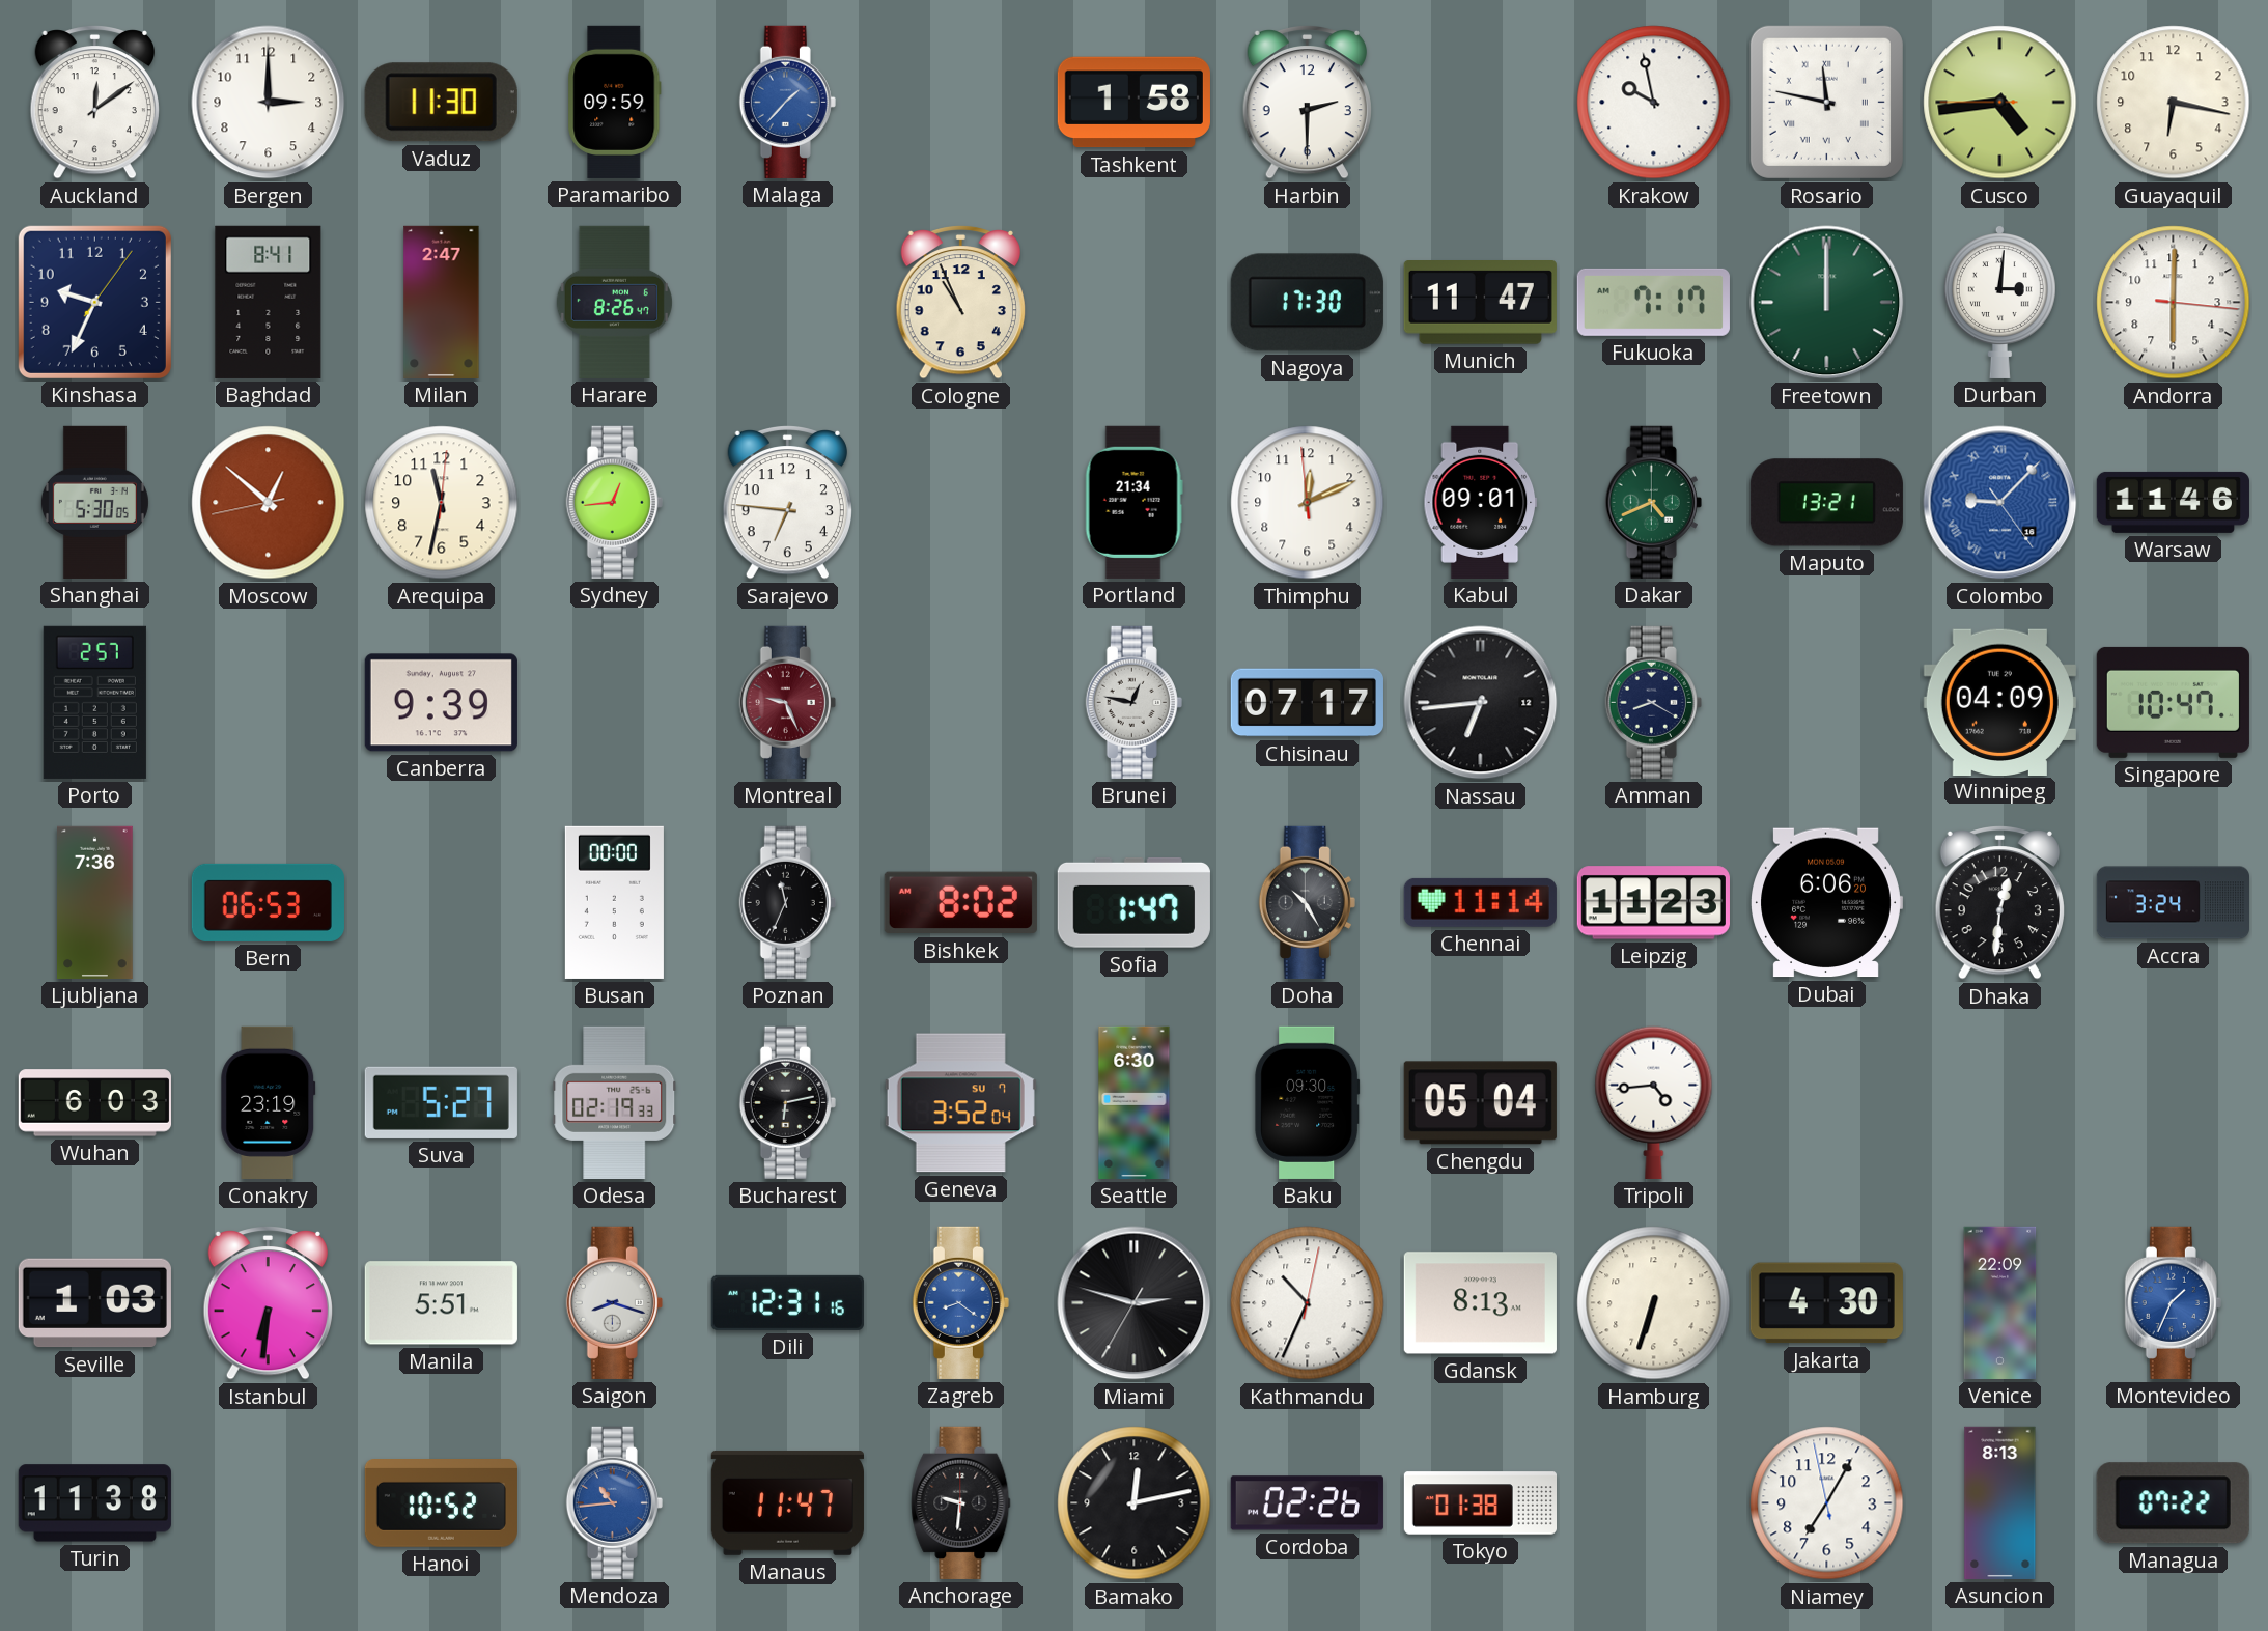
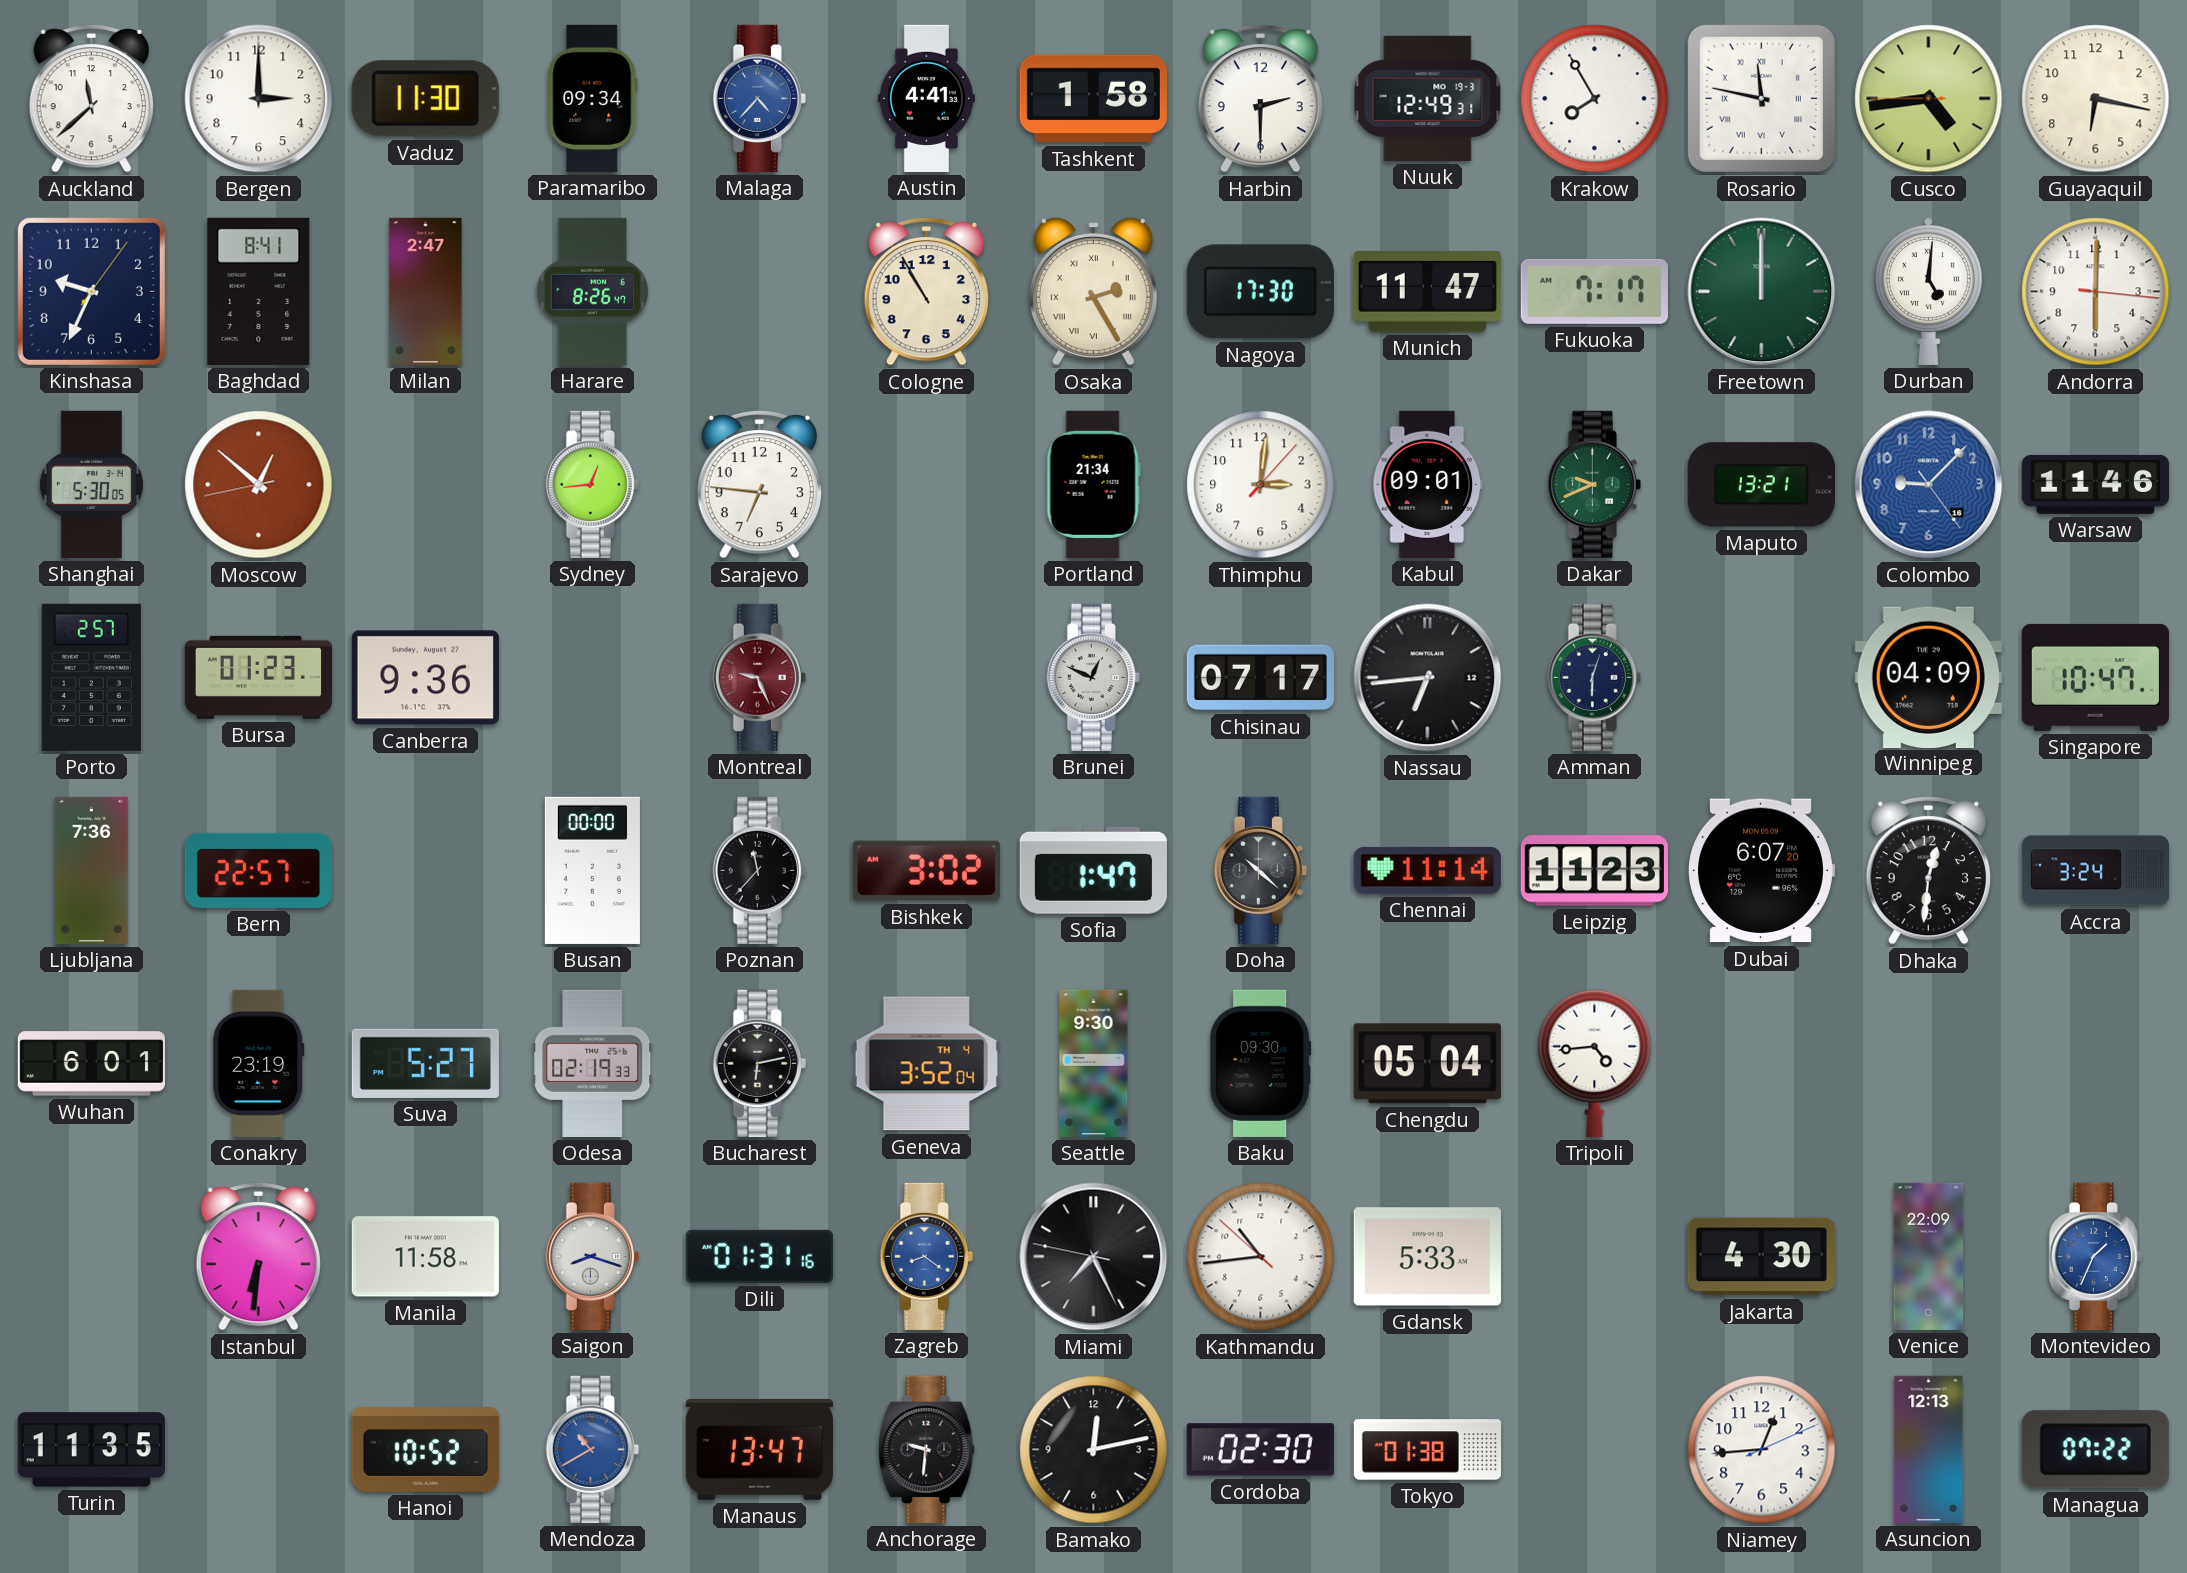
Auckland: 12:09 -> 11:38
Paramaribo: 09:59 -> 09:34
Malaga: 1:37 -> 4:37
Austin: none -> 4:41
Nuuk: none -> 12:49
Krakow: 9:58 -> 7:55
Cologne: 10:56 -> 10:55
Osaka: none -> 2:25
Durban: 3:01 -> 5:01
Arequipa: 11:32 -> none
Thimphu: 12:10 -> 3:01
Dakar: 4:41 -> 9:41
Colombo numerals: Roman -> Arabic
Bursa: none -> 01:23
Canberra: 9:39 -> 9:36
Brunei: 12:47 -> 12:49
Amman: 8:20 -> 6:03
Bern: 06:53 -> 22:57
Poznan: 11:34 -> 11:37
Bishkek: 8:02 -> 3:02
Doha: 10:25 -> 10:22
Dubai: 6:06 -> 6:07
Wuhan: 6:03 -> 6:01
Geneva date: SU 7 -> TH 4
Seattle: 6:30 -> 9:30
Seville: 1:03 -> none
Manila: 5:51 -> 11:58
Dili: 12:31 -> 01:31
Miami: 2:47 -> 7:25
Kathmandu: 10:34 -> 10:43
Gdansk: 8:13 -> 5:33
Hamburg: 6:33 -> none
Turin: 11:38 -> 11:35
Mendoza: 10:44 -> 10:40
Manaus: 11:47 -> 13:47
Cordoba: 02:26 -> 02:30
Niamey: 7:04 -> 12:44
Asuncion: 8:13 -> 12:13
